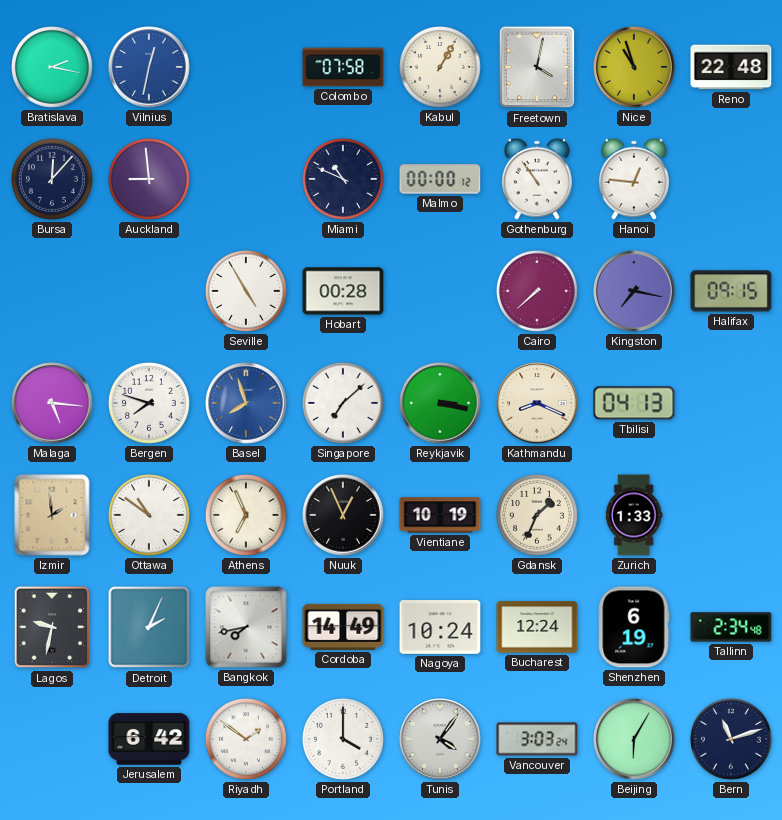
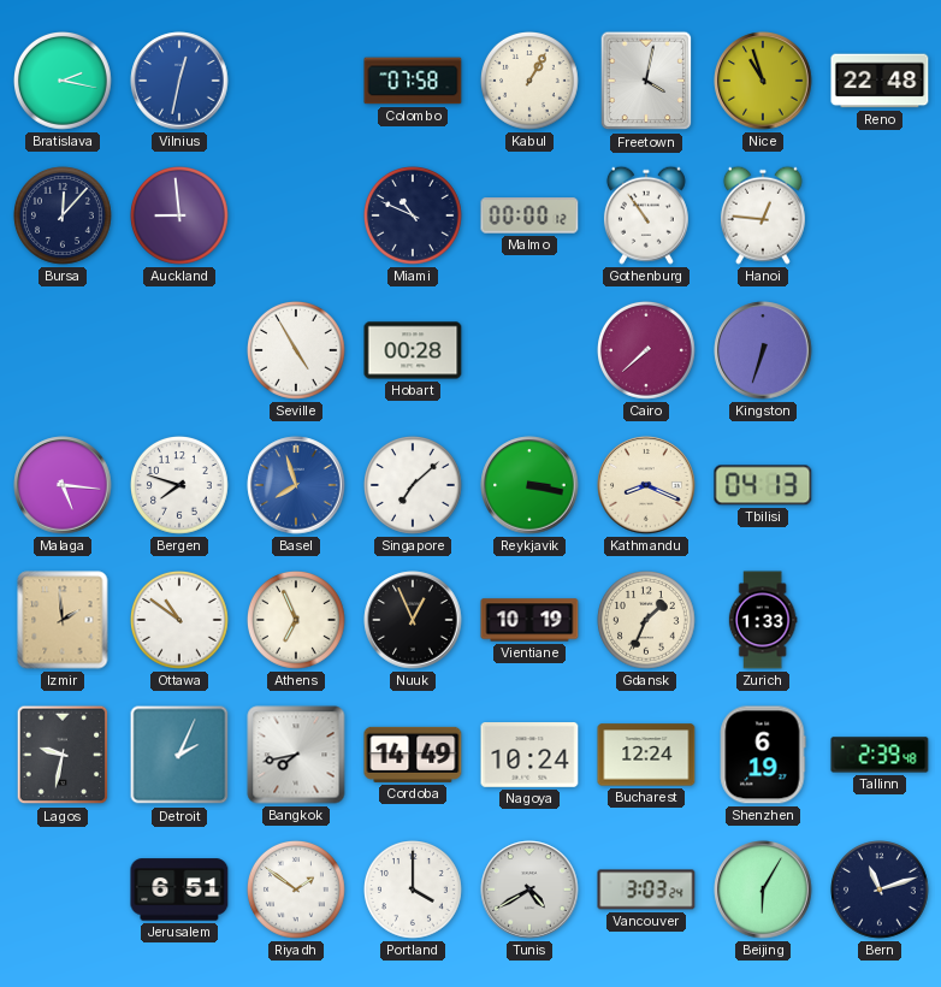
Kingston: 7:17 -> 6:33
Halifax: 09:15 -> none
Tallinn: 2:34 -> 2:39
Jerusalem: 6:42 -> 6:51
Tunis: 4:06 -> 4:40
